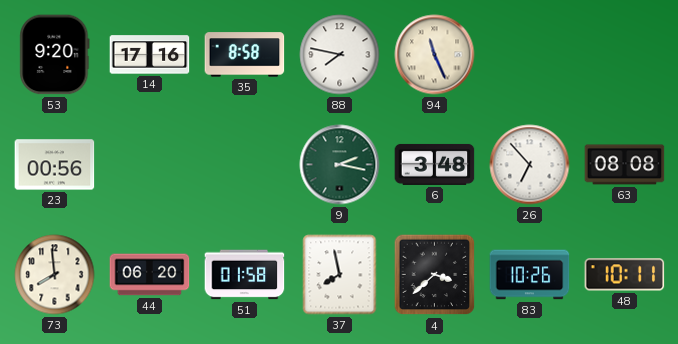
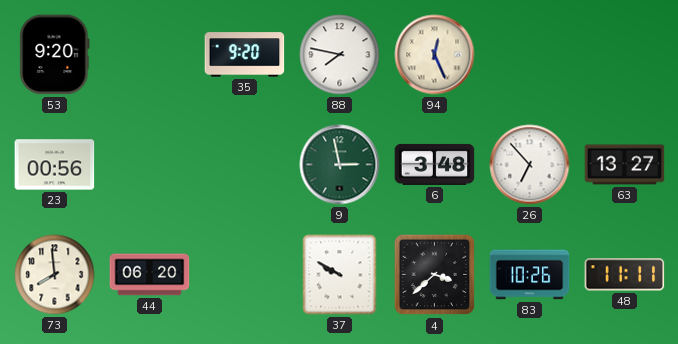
14: 17:16 -> none
35: 8:58 -> 9:20
94: 11:26 -> 12:26
9: 2:17 -> 2:58
63: 08:08 -> 13:27
51: 01:58 -> none
37: 7:58 -> 9:50
48: 10:11 -> 11:11
